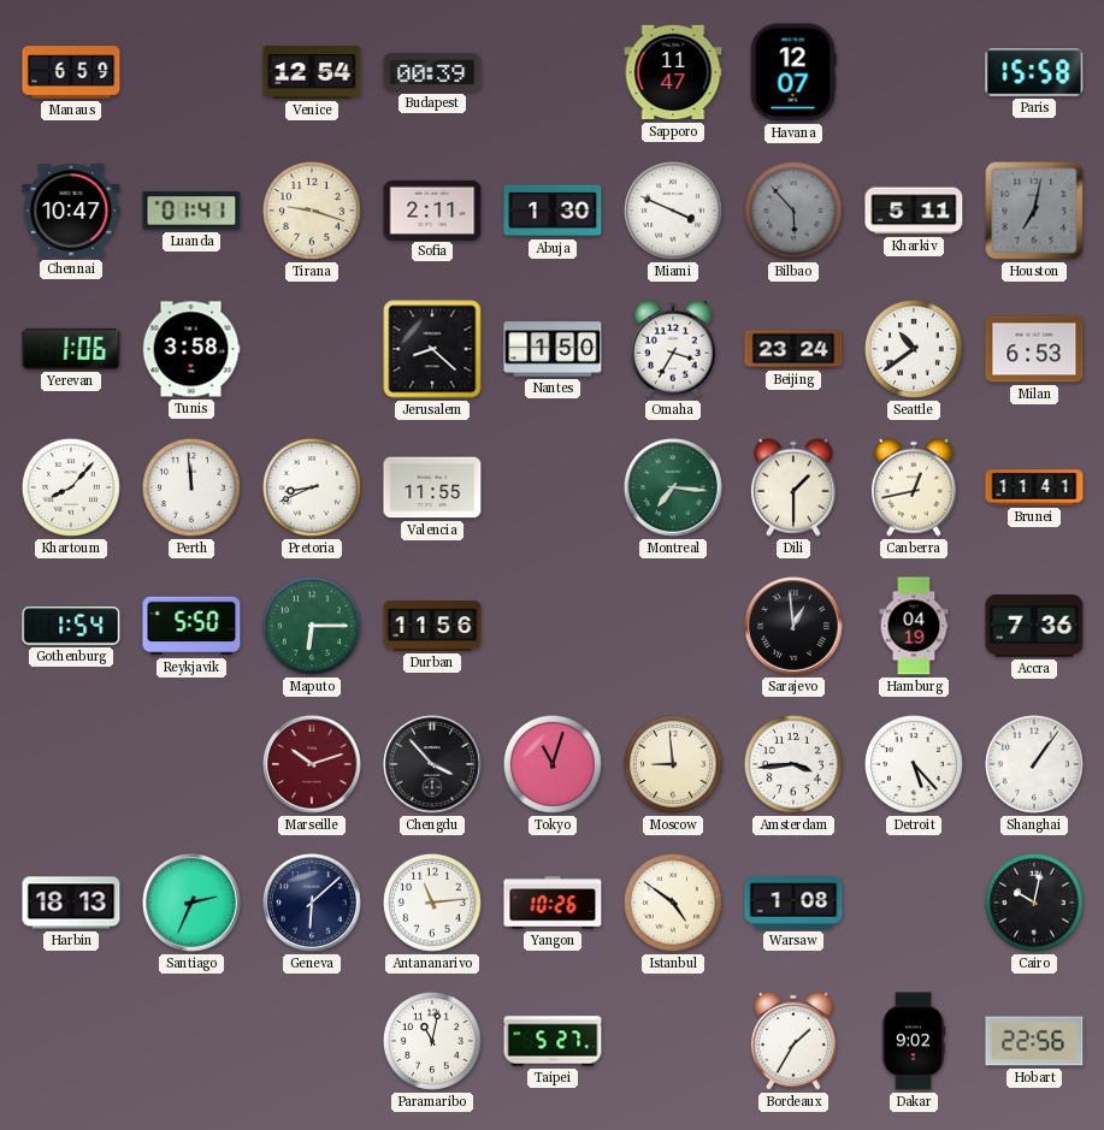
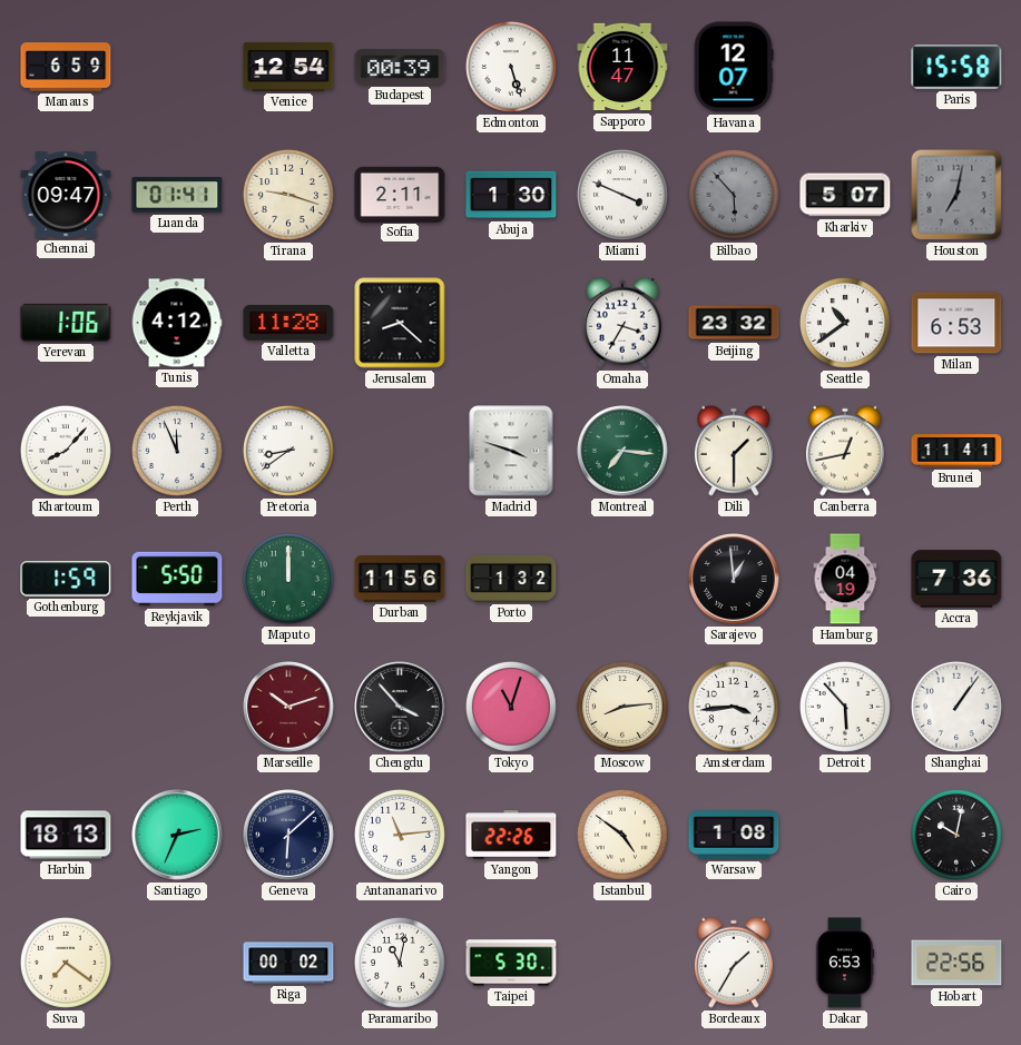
Edmonton: none -> 5:27
Chennai: 10:47 -> 09:47
Kharkiv: 5:11 -> 5:07
Tunis: 3:58 -> 4:12
Valletta: none -> 11:28
Nantes: 1:50 -> none
Beijing: 23:24 -> 23:32
Perth: 11:59 -> 11:56
Pretoria: 8:41 -> 8:39
Valencia: 11:55 -> none
Madrid: none -> 3:48
Gothenburg: 1:54 -> 1:59
Maputo: 6:15 -> 12:00
Porto: none -> 1:32
Moscow: 8:59 -> 8:14
Detroit: 5:23 -> 5:53
Yangon: 10:26 -> 22:26
Suva: none -> 7:21
Riga: none -> 00:02
Taipei: 5:27 -> 5:30
Dakar: 9:02 -> 6:53
